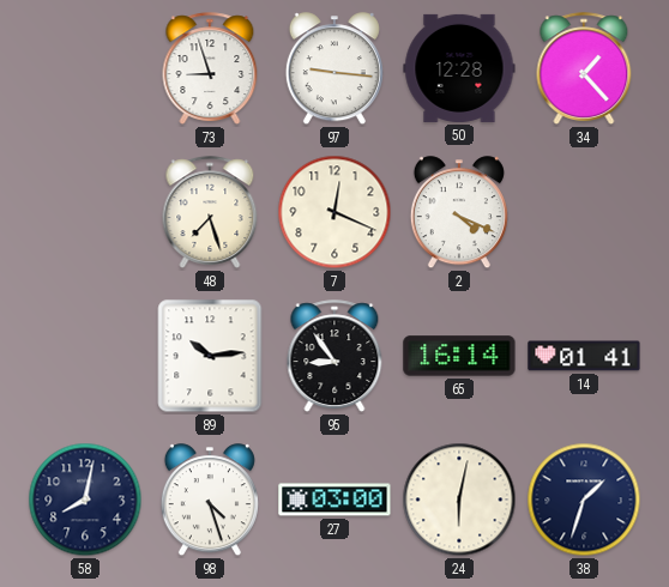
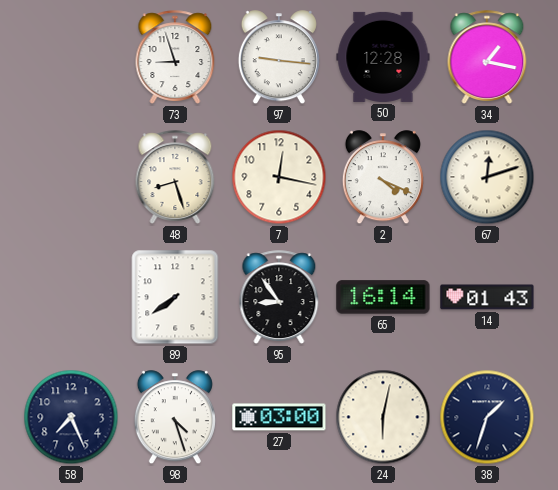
34: 1:23 -> 1:17
48: 7:27 -> 8:27
7: 12:19 -> 12:17
67: none -> 12:12
89: 10:14 -> 7:39
14: 01:41 -> 01:43
58: 8:02 -> 7:26
